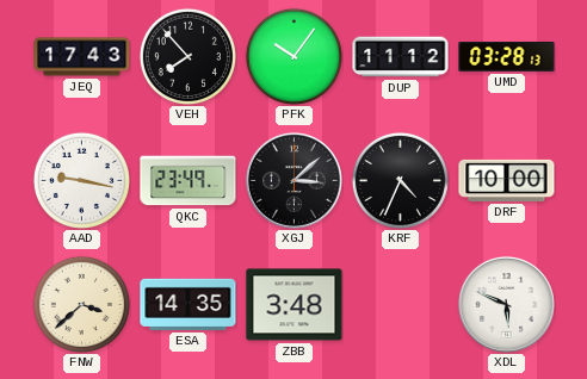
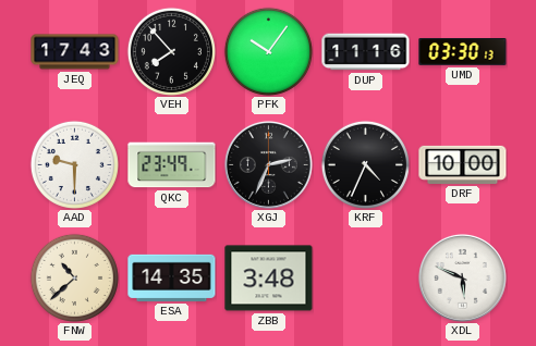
DUP: 11:12 -> 11:16
UMD: 03:28 -> 03:30
AAD: 9:17 -> 9:30
XGJ: 3:08 -> 2:34
FNW: 3:38 -> 10:38
